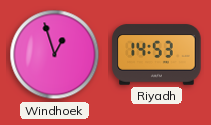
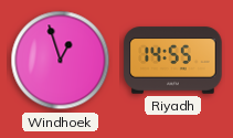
Riyadh: 14:53 -> 14:55
